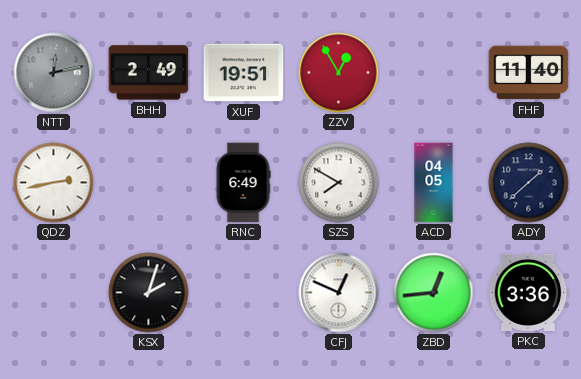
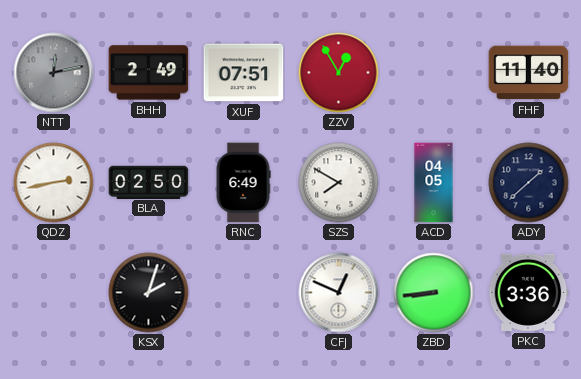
XUF: 19:51 -> 07:51
BLA: none -> 02:50
ZBD: 12:44 -> 8:44
